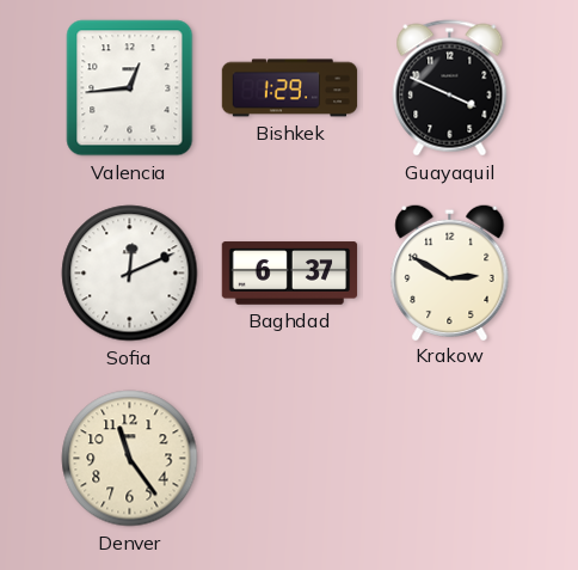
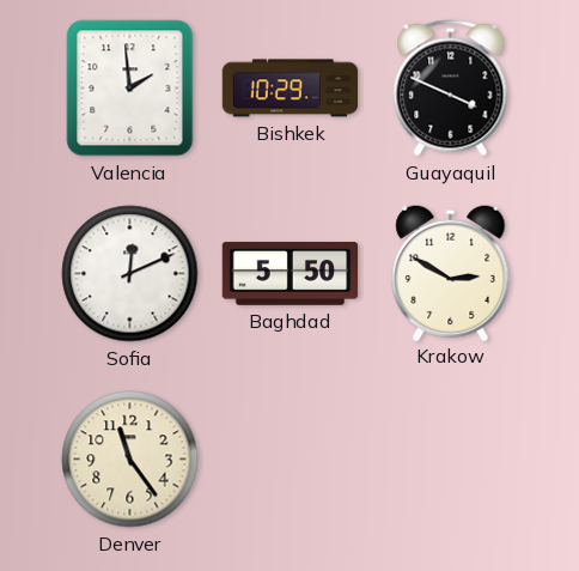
Valencia: 12:44 -> 1:59
Bishkek: 1:29 -> 10:29
Baghdad: 6:37 -> 5:50
